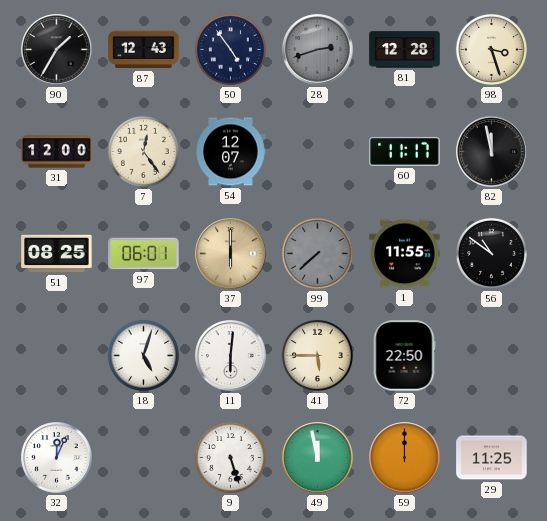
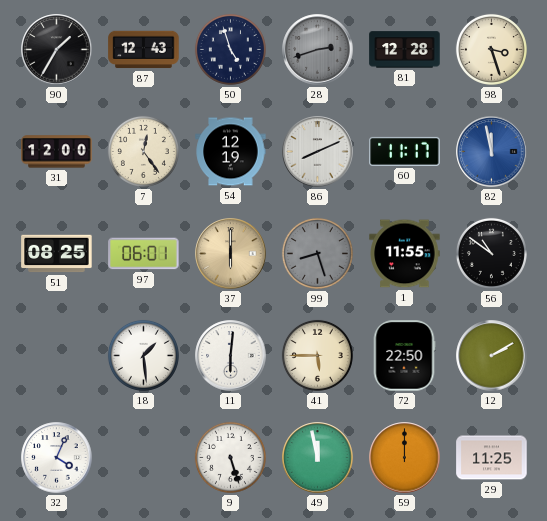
50: 4:54 -> 4:57
54: 12:07 -> 12:19
86: none -> 8:11
82 dial: black -> blue
99: 7:38 -> 8:27
18: 5:03 -> 1:29
12: none -> 2:10
32: 12:04 -> 4:04
